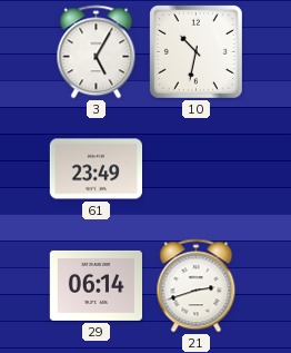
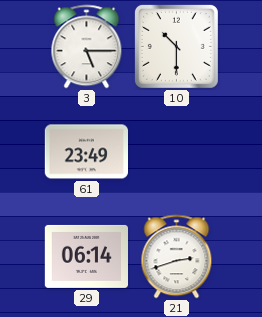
3: 5:05 -> 5:15
10: 10:32 -> 10:30
